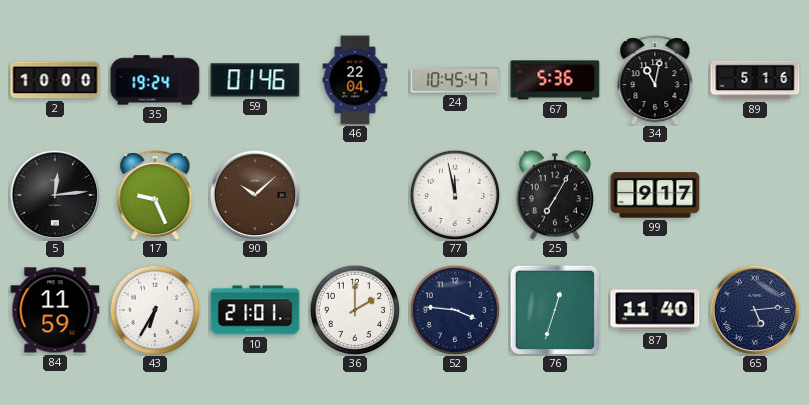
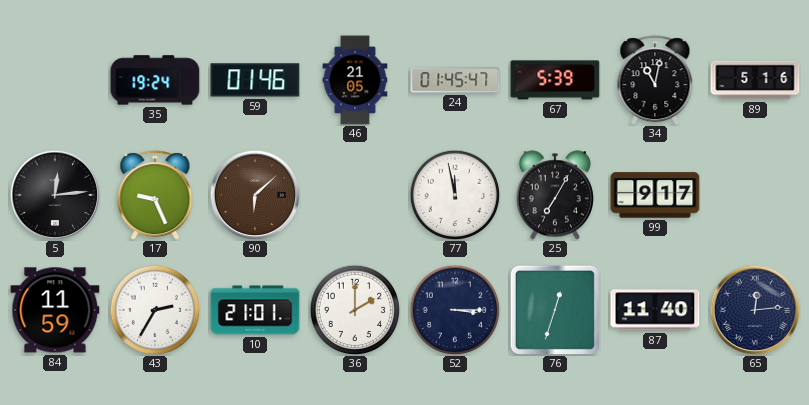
2: 10:00 -> none
46: 22:04 -> 21:05
24: 10:45 -> 01:45
67: 5:36 -> 5:39
90: 10:08 -> 6:08
43: 6:35 -> 2:35
52: 3:46 -> 3:15
65: 5:14 -> 12:14
